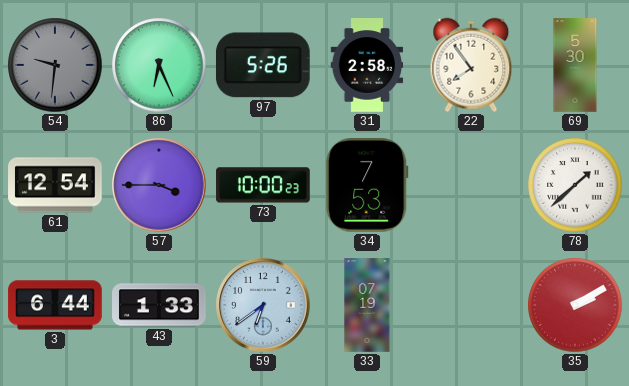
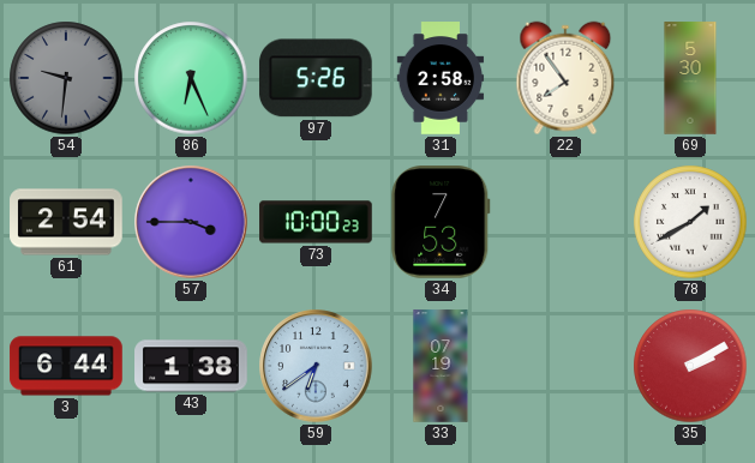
61: 12:54 -> 2:54
78: 1:38 -> 1:40
43: 1:33 -> 1:38
